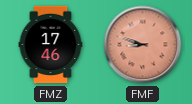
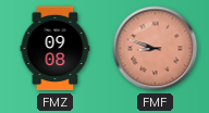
FMZ: 17:46 -> 09:08
